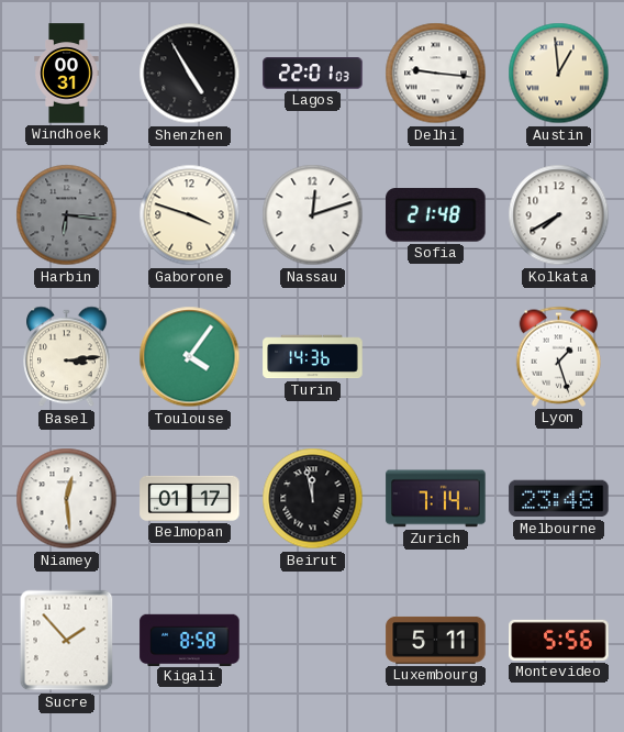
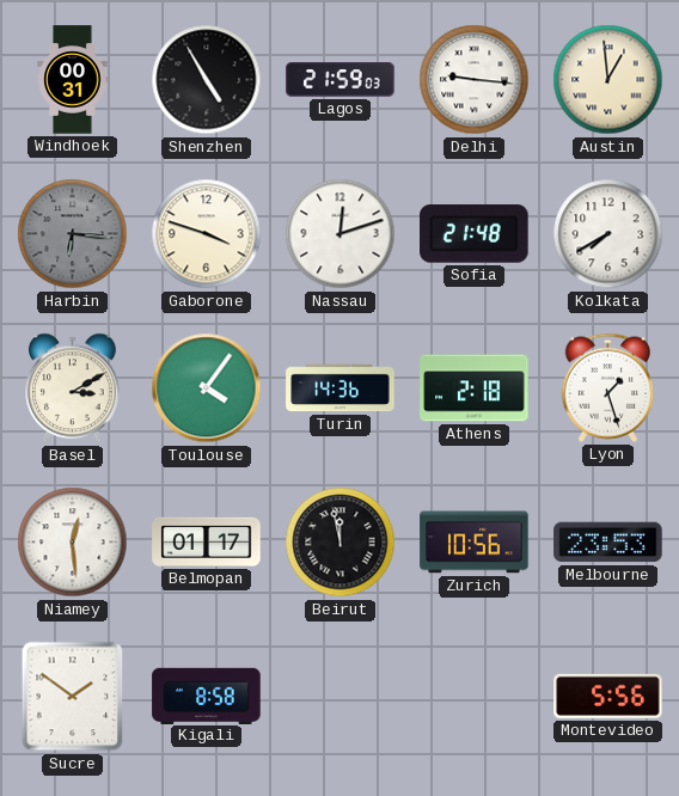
Lagos: 22:01 -> 21:59
Basel: 3:14 -> 3:10
Athens: none -> 2:18
Zurich: 7:14 -> 10:56
Melbourne: 23:48 -> 23:53
Sucre: 1:53 -> 1:51
Luxembourg: 5:11 -> none
